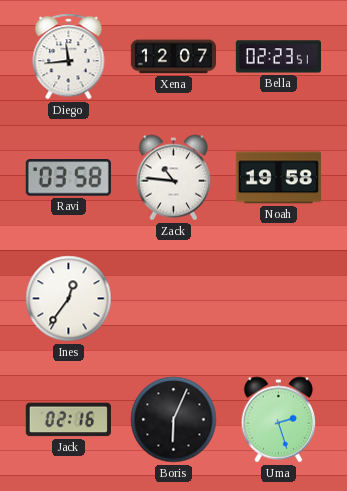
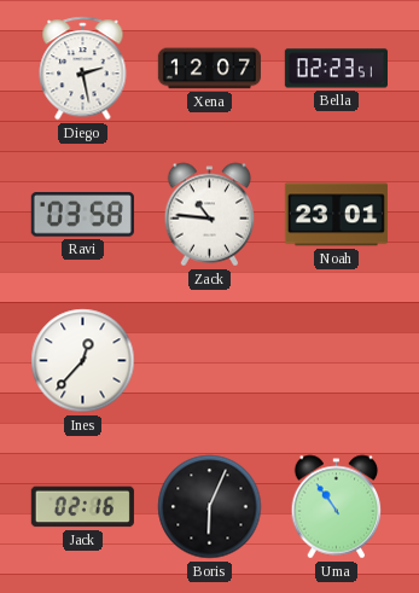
Diego: 11:44 -> 2:28
Noah: 19:58 -> 23:01
Ines: 12:36 -> 12:37
Uma: 2:27 -> 10:54
